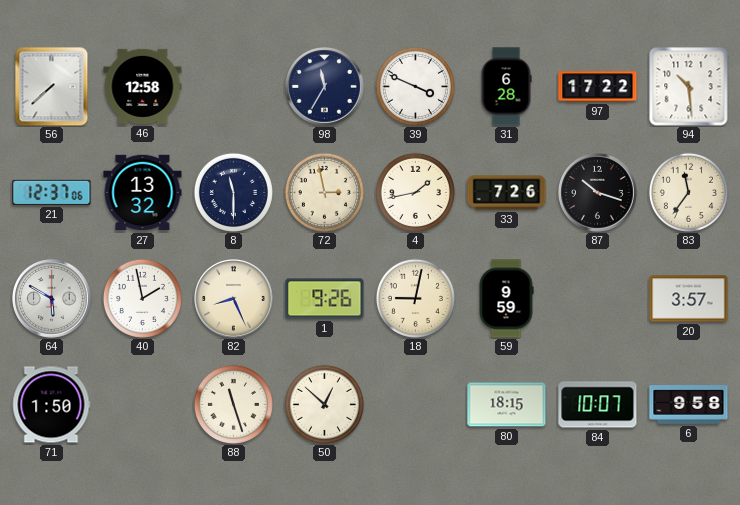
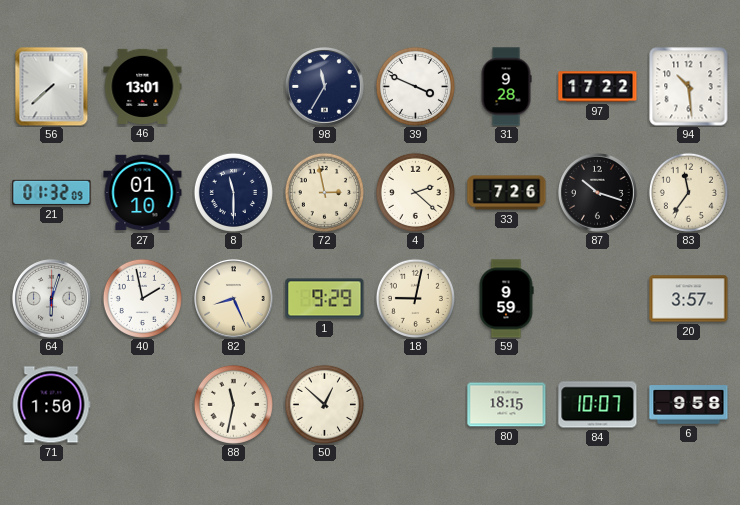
46: 12:58 -> 13:01
31: 6:28 -> 9:28
21: 12:37 -> 01:32
27: 13:32 -> 01:10
4: 1:43 -> 2:22
64: 5:50 -> 6:03
1: 9:26 -> 9:29
88: 11:27 -> 11:32
